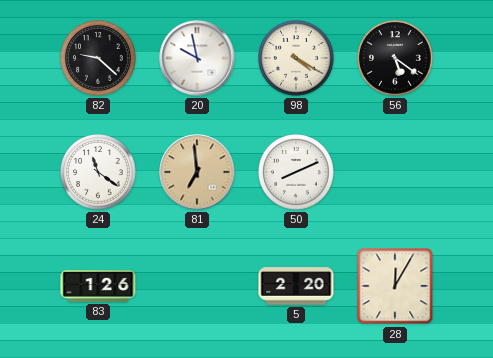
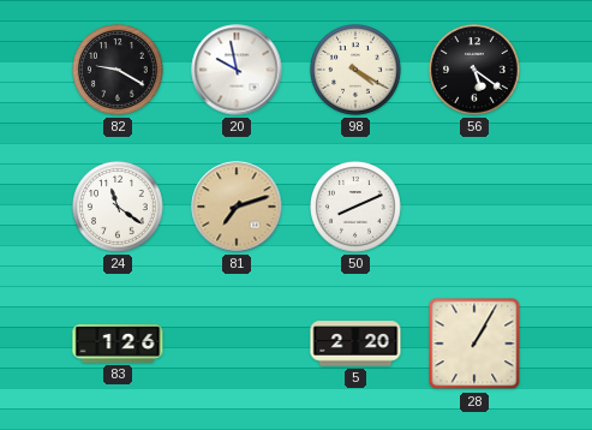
82: 9:22 -> 9:20
81: 6:59 -> 7:12
28: 12:05 -> 1:05
